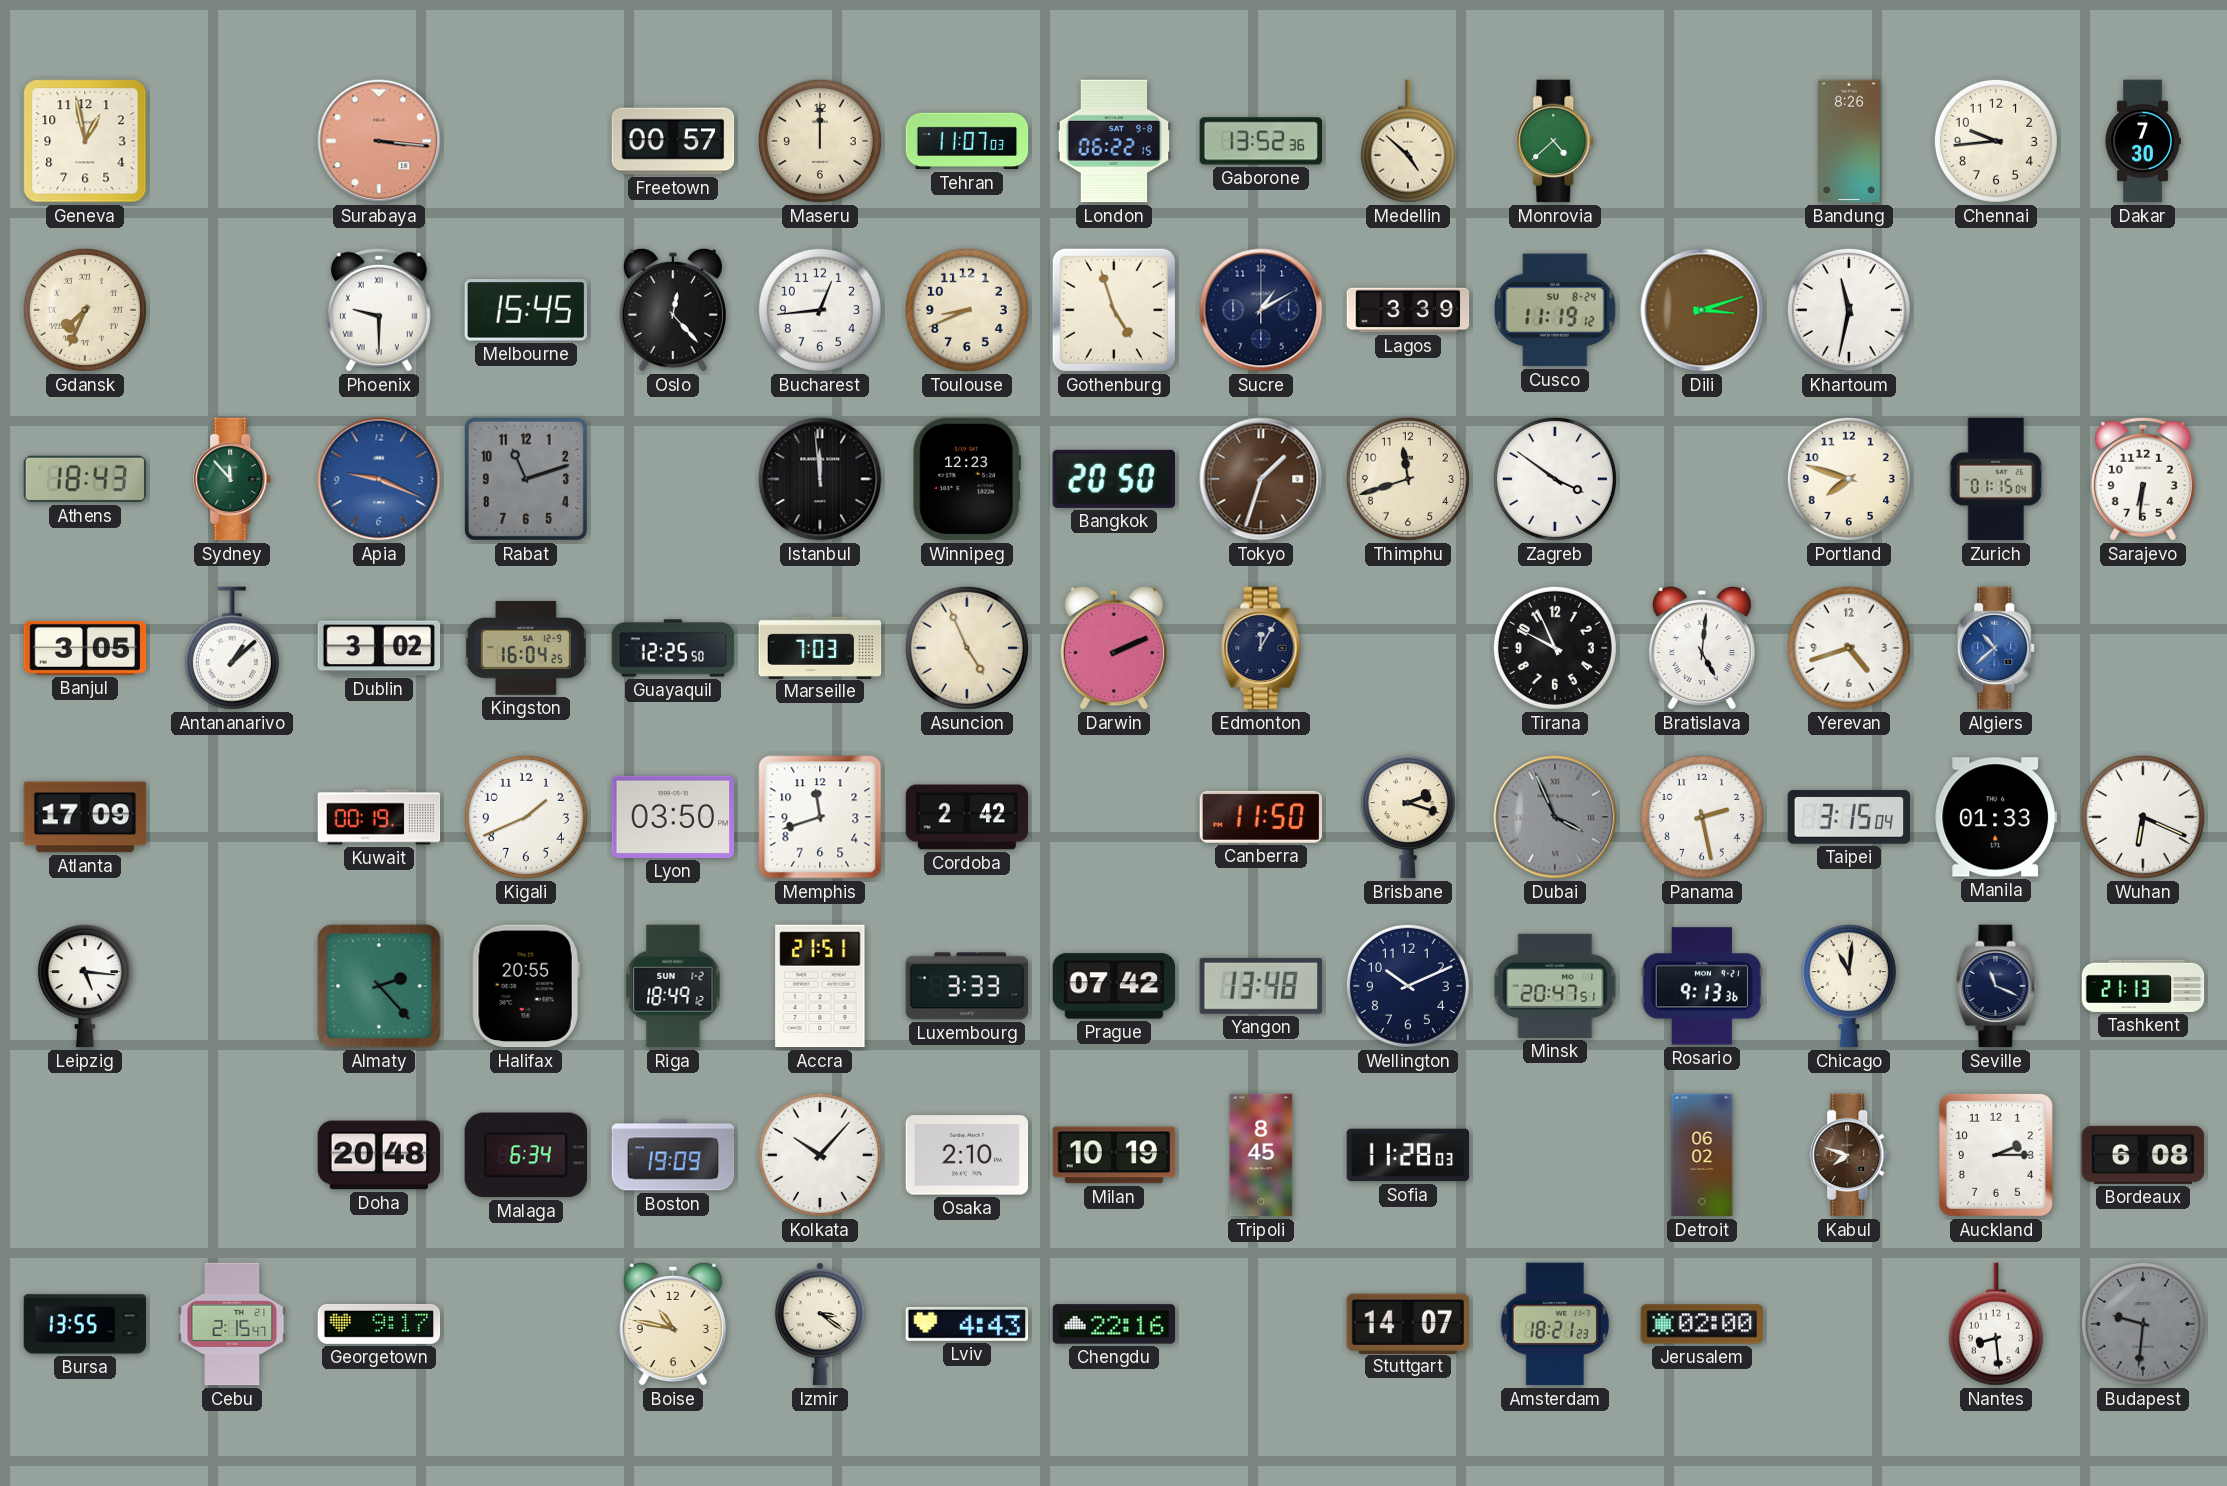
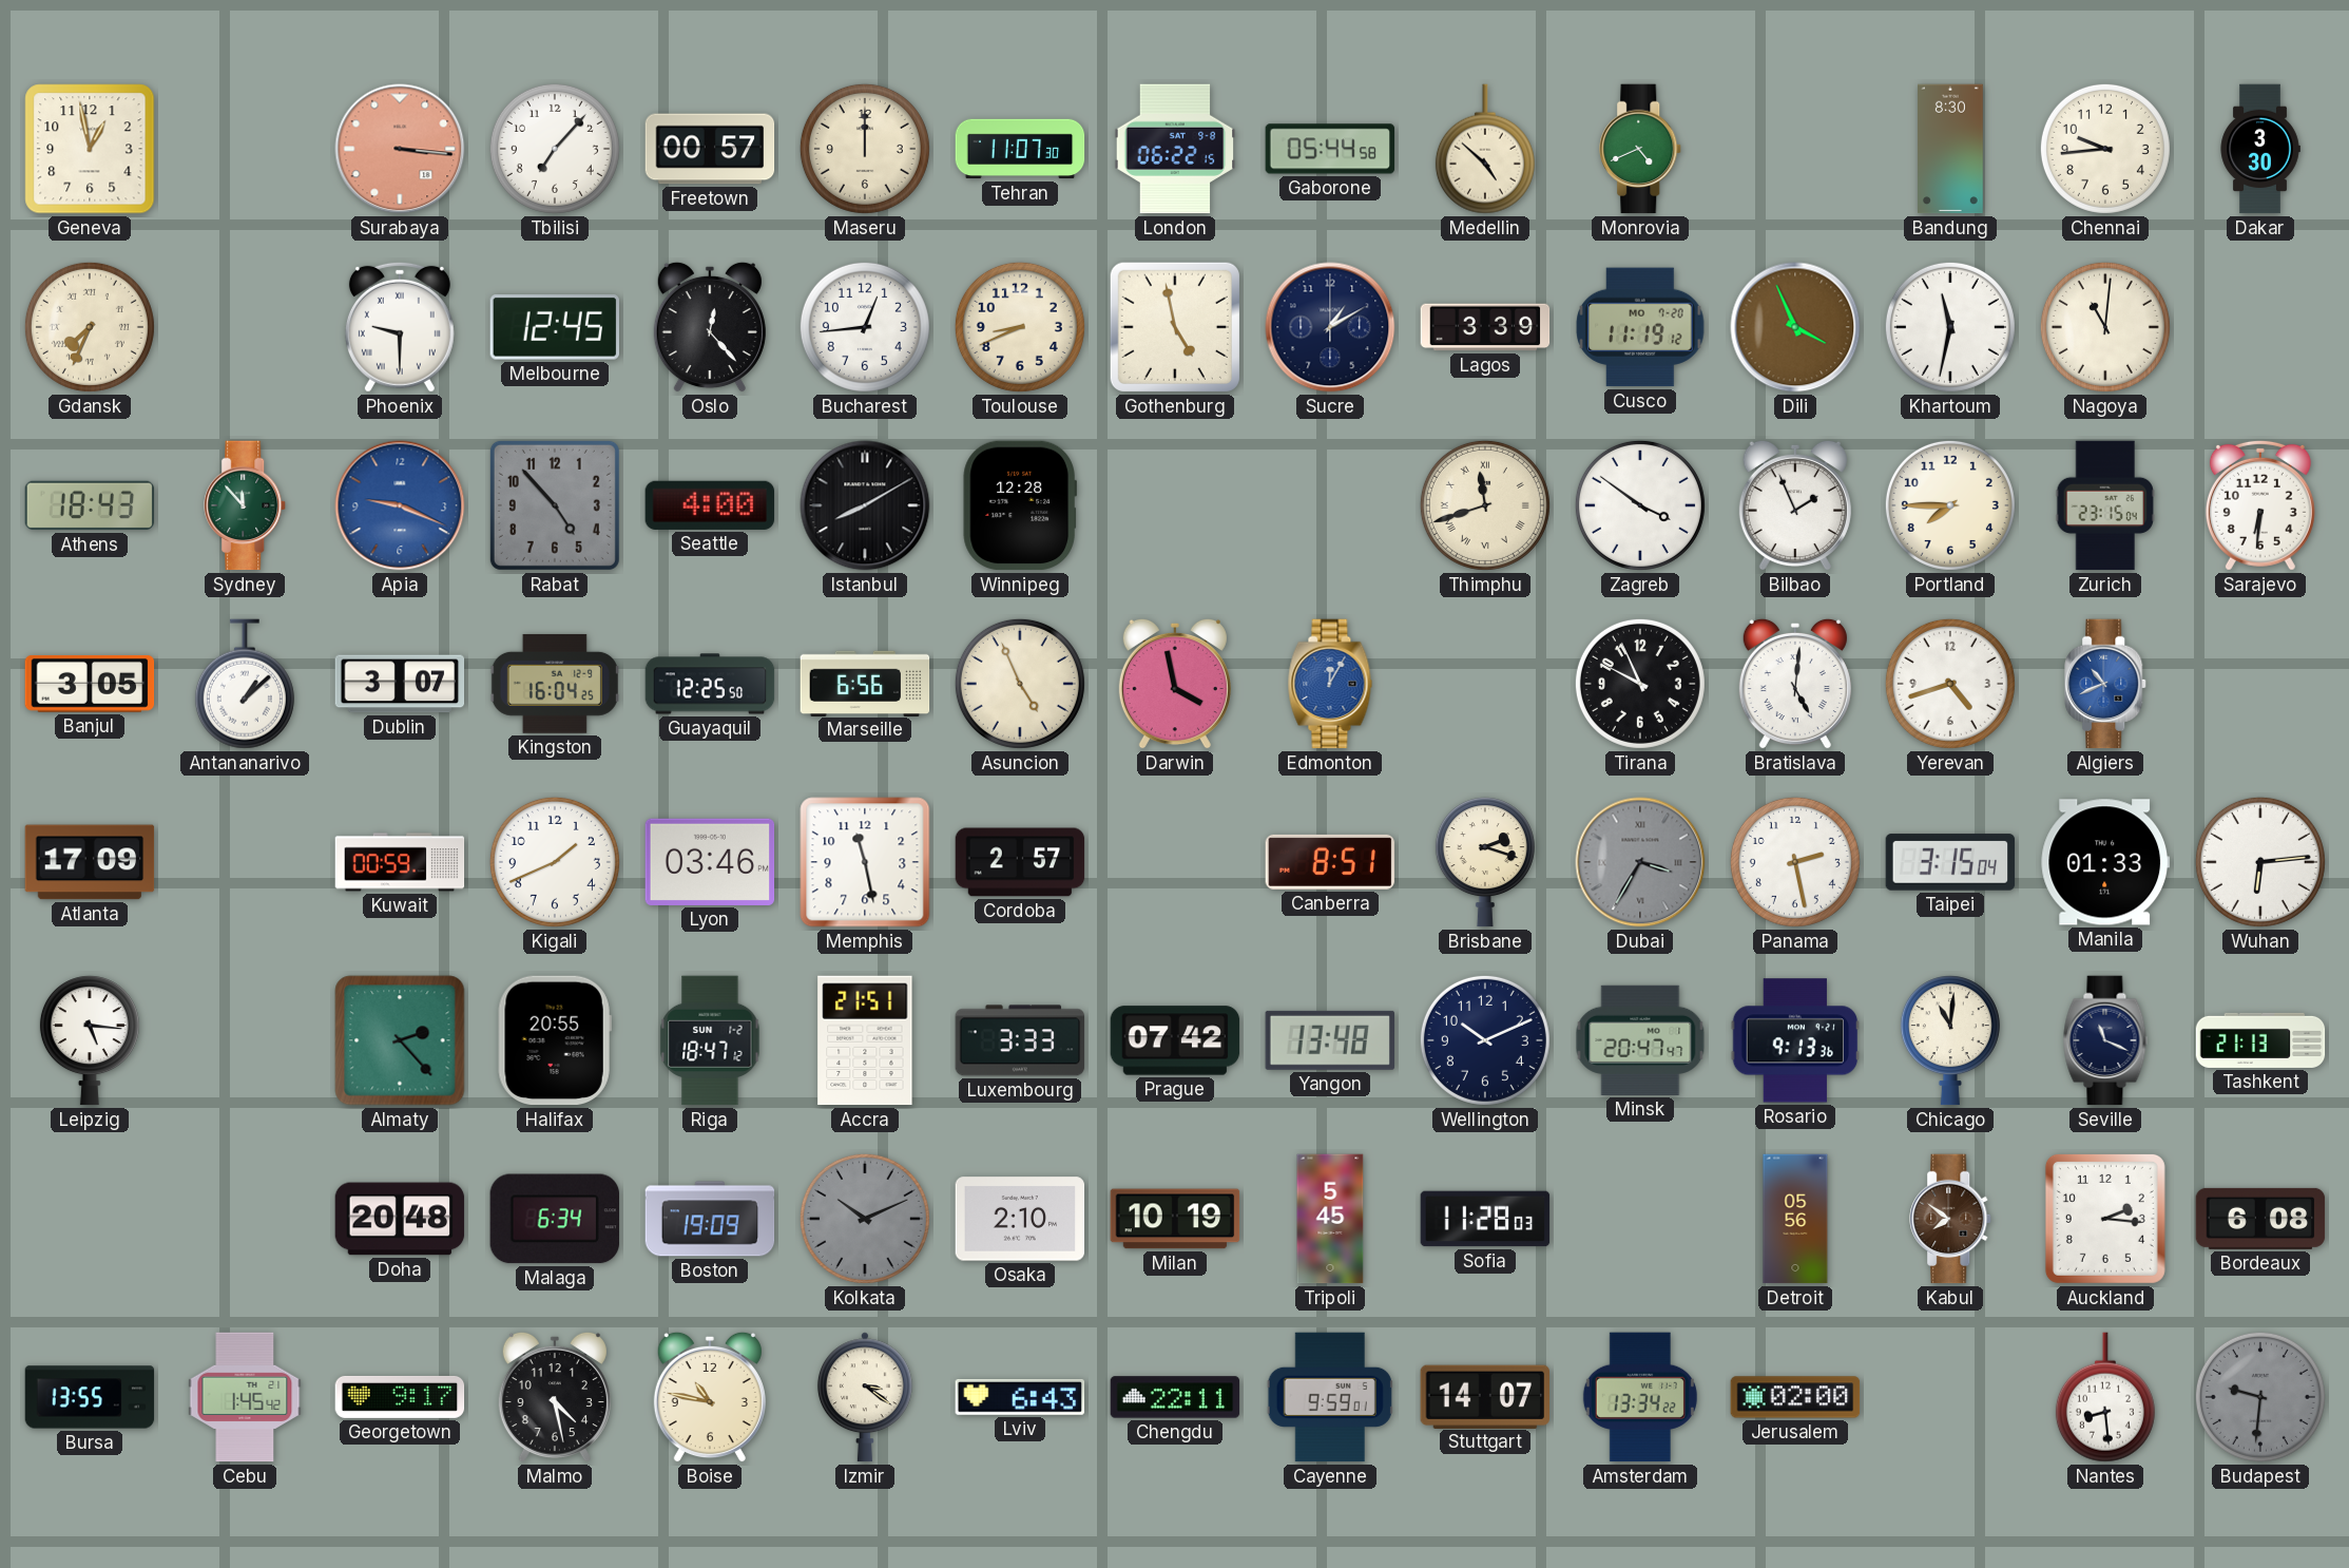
Tbilisi: none -> 7:07
Tehran: 11:07:03 -> 11:07:30
Gaborone: 13:52 -> 05:44
Monrovia: 4:38 -> 4:41
Bandung: 8:26 -> 8:30
Dakar: 7:30 -> 3:30
Melbourne: 15:45 -> 12:45
Gothenburg: 4:57 -> 4:58
Cusco date: SU 8-24 -> MO 7-20
Dili: 3:12 -> 3:56
Nagoya: none -> 11:01
Rabat: 11:12 -> 4:53
Seattle: none -> 4:00
Istanbul: 11:59 -> 8:10
Winnipeg: 12:23 -> 12:28
Bangkok: 20:50 -> none
Tokyo: 1:33 -> none
Thimphu numerals: Arabic -> Roman
Bilbao: none -> 1:56
Portland: 7:48 -> 7:45
Zurich: 01:15 -> 23:15
Dublin: 3:02 -> 3:07
Marseille: 7:03 -> 6:56
Darwin: 2:11 -> 3:58
Edmonton dial: navy -> blue
Algiers: 10:38 -> 10:41
Kuwait: 00:19 -> 00:59
Lyon: 03:50 -> 03:46
Memphis: 11:42 -> 11:28
Cordoba: 2:42 -> 2:57
Canberra: 11:50 -> 8:51
Dubai: 3:56 -> 3:35
Wuhan: 6:19 -> 6:14
Riga: 18:49 -> 18:47
Minsk: 20:47:51 -> 20:47:47
Kolkata: 10:07 -> 10:11
Kolkata dial: white -> grey
Tripoli: 8:45 -> 5:45
Detroit: 06:02 -> 05:56
Kabul: 7:48 -> 7:51
Auckland: 2:15 -> 2:16
Cebu: 2:15 -> 1:45
Malmo: none -> 4:28
Lviv: 4:43 -> 6:43
Chengdu: 22:16 -> 22:11
Cayenne: none -> 9:59
Amsterdam: 18:21 -> 13:34
